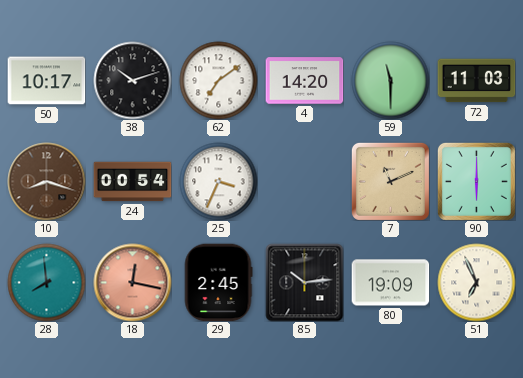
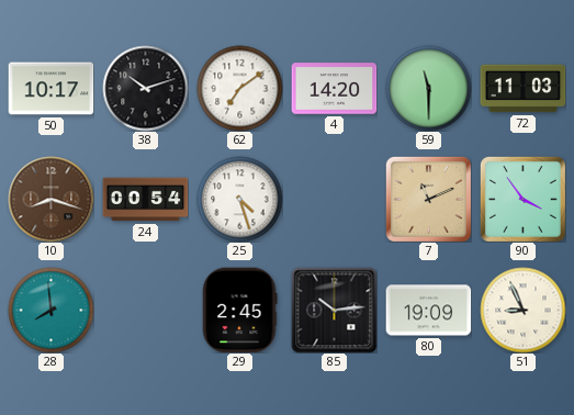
25: 3:34 -> 4:27
90: 6:00 -> 3:54
18: 12:17 -> none
51: 6:56 -> 8:56
